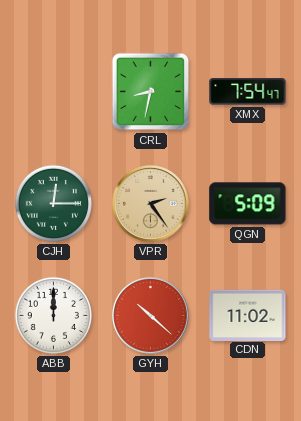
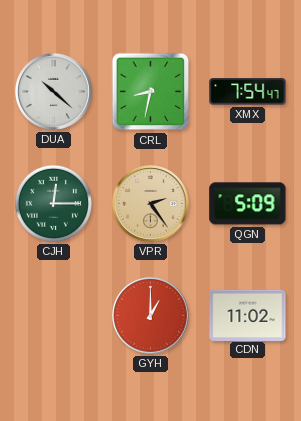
DUA: none -> 10:22
ABB: 12:00 -> none
GYH: 10:22 -> 1:00
